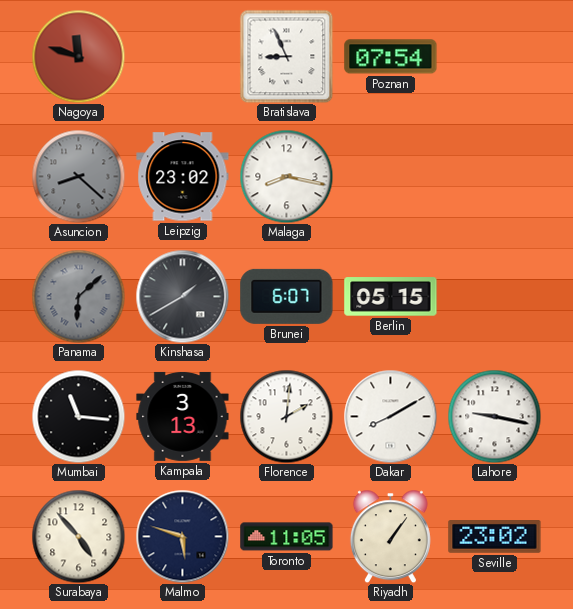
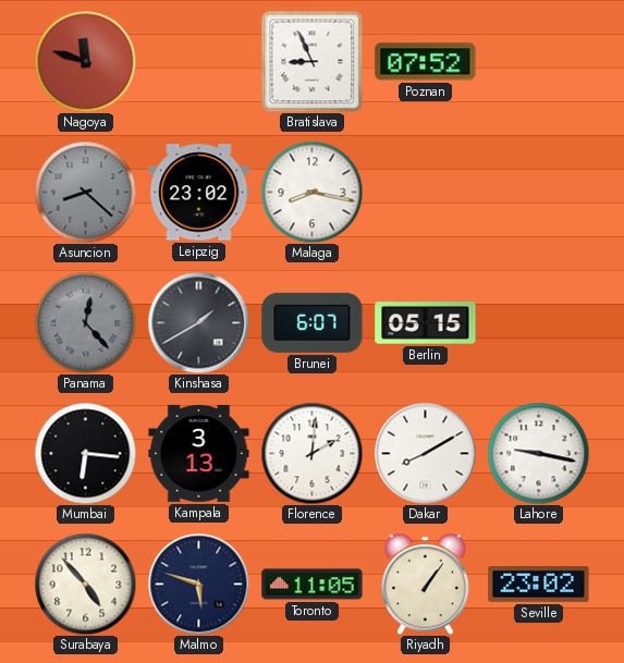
Poznan: 07:54 -> 07:52
Panama: 6:08 -> 12:23
Mumbai: 11:16 -> 6:16
